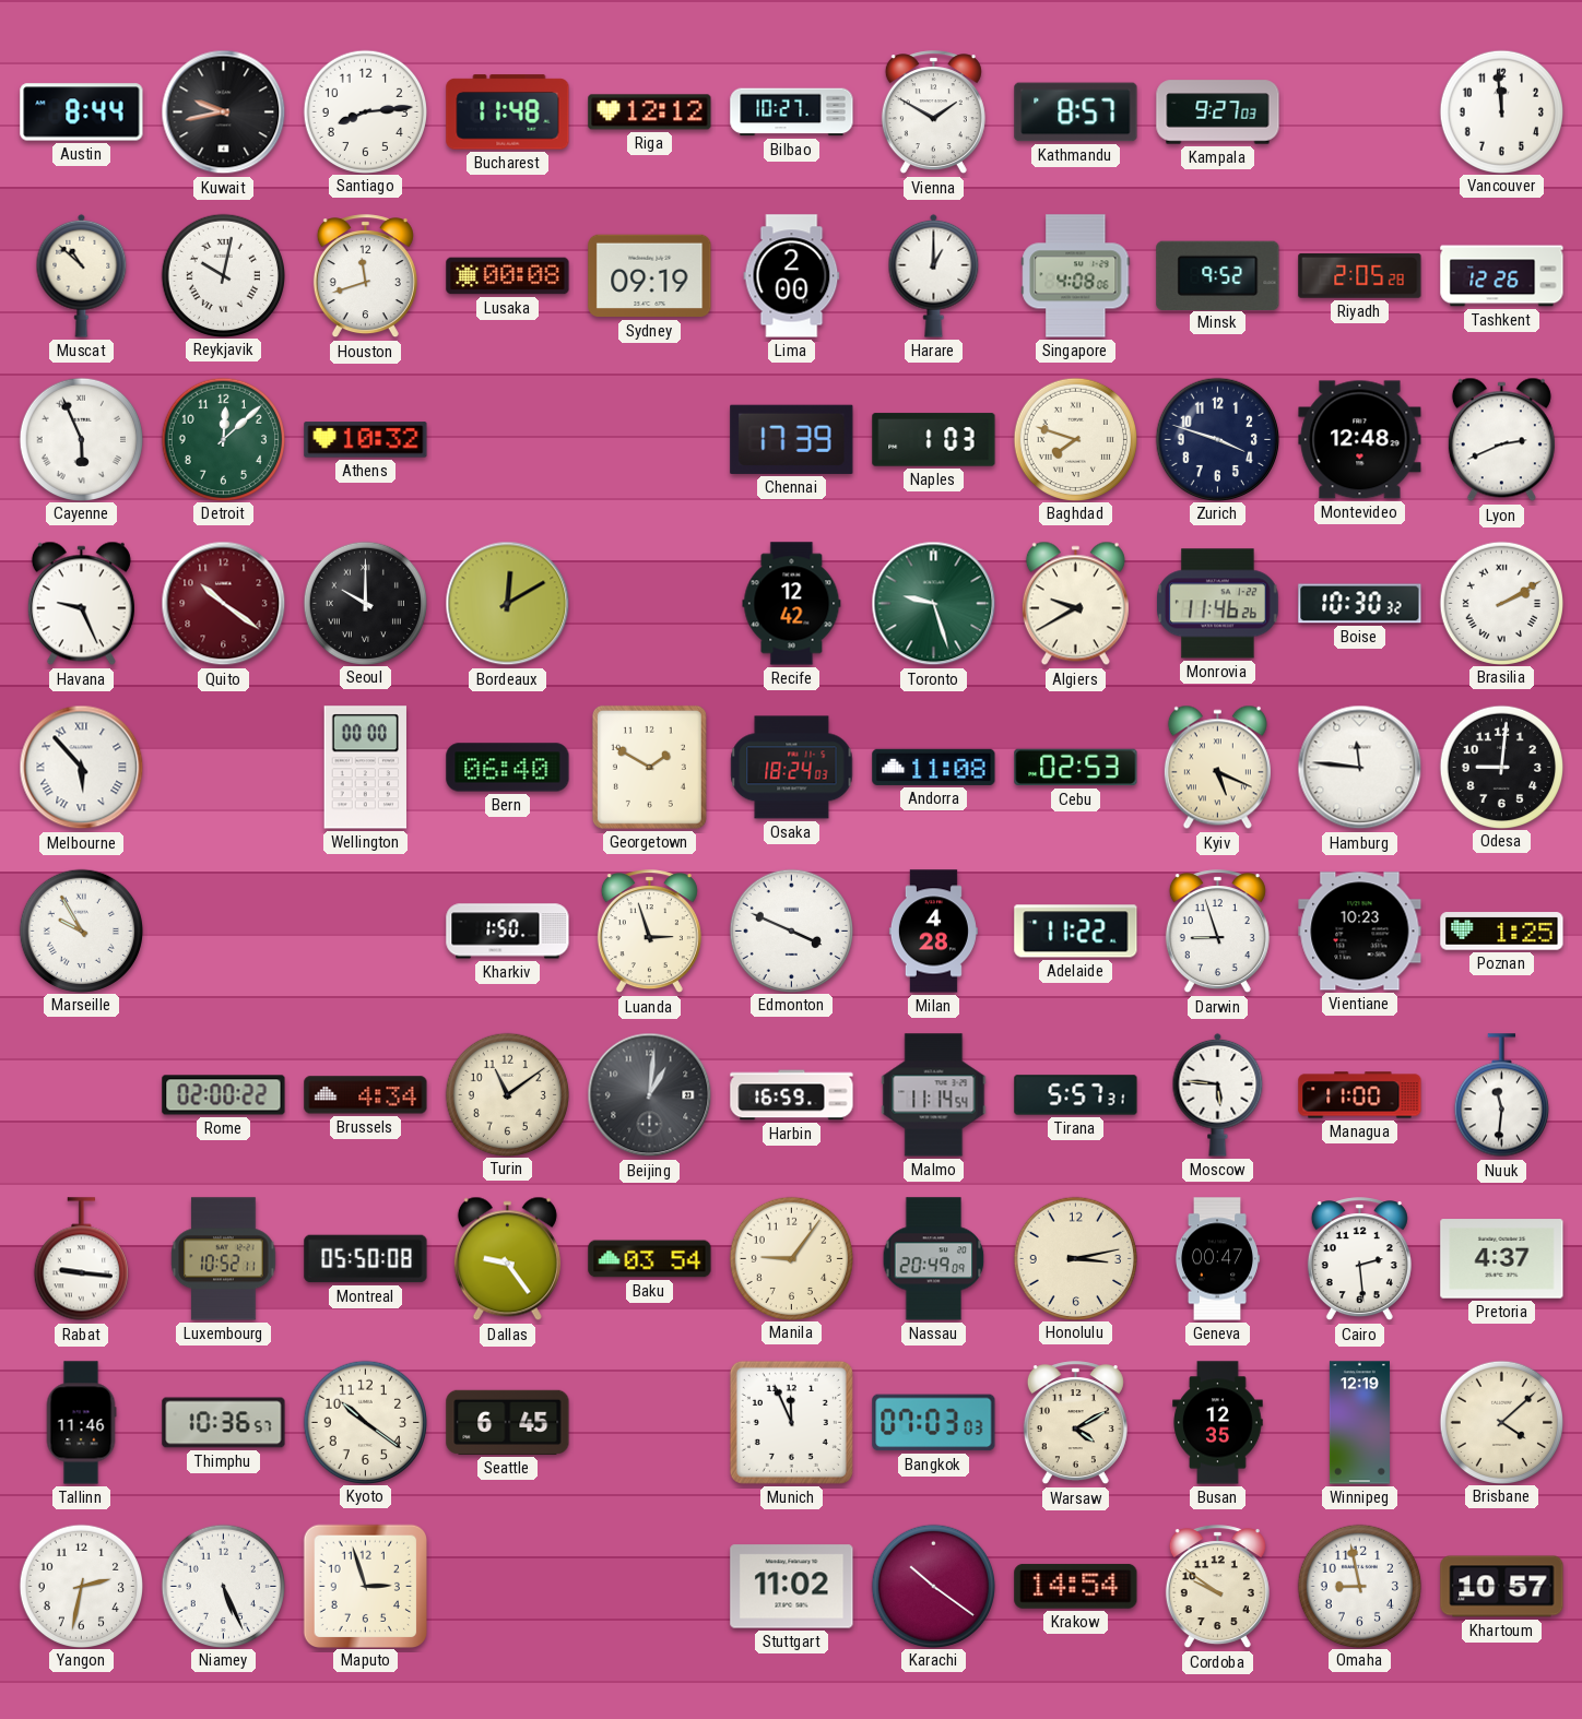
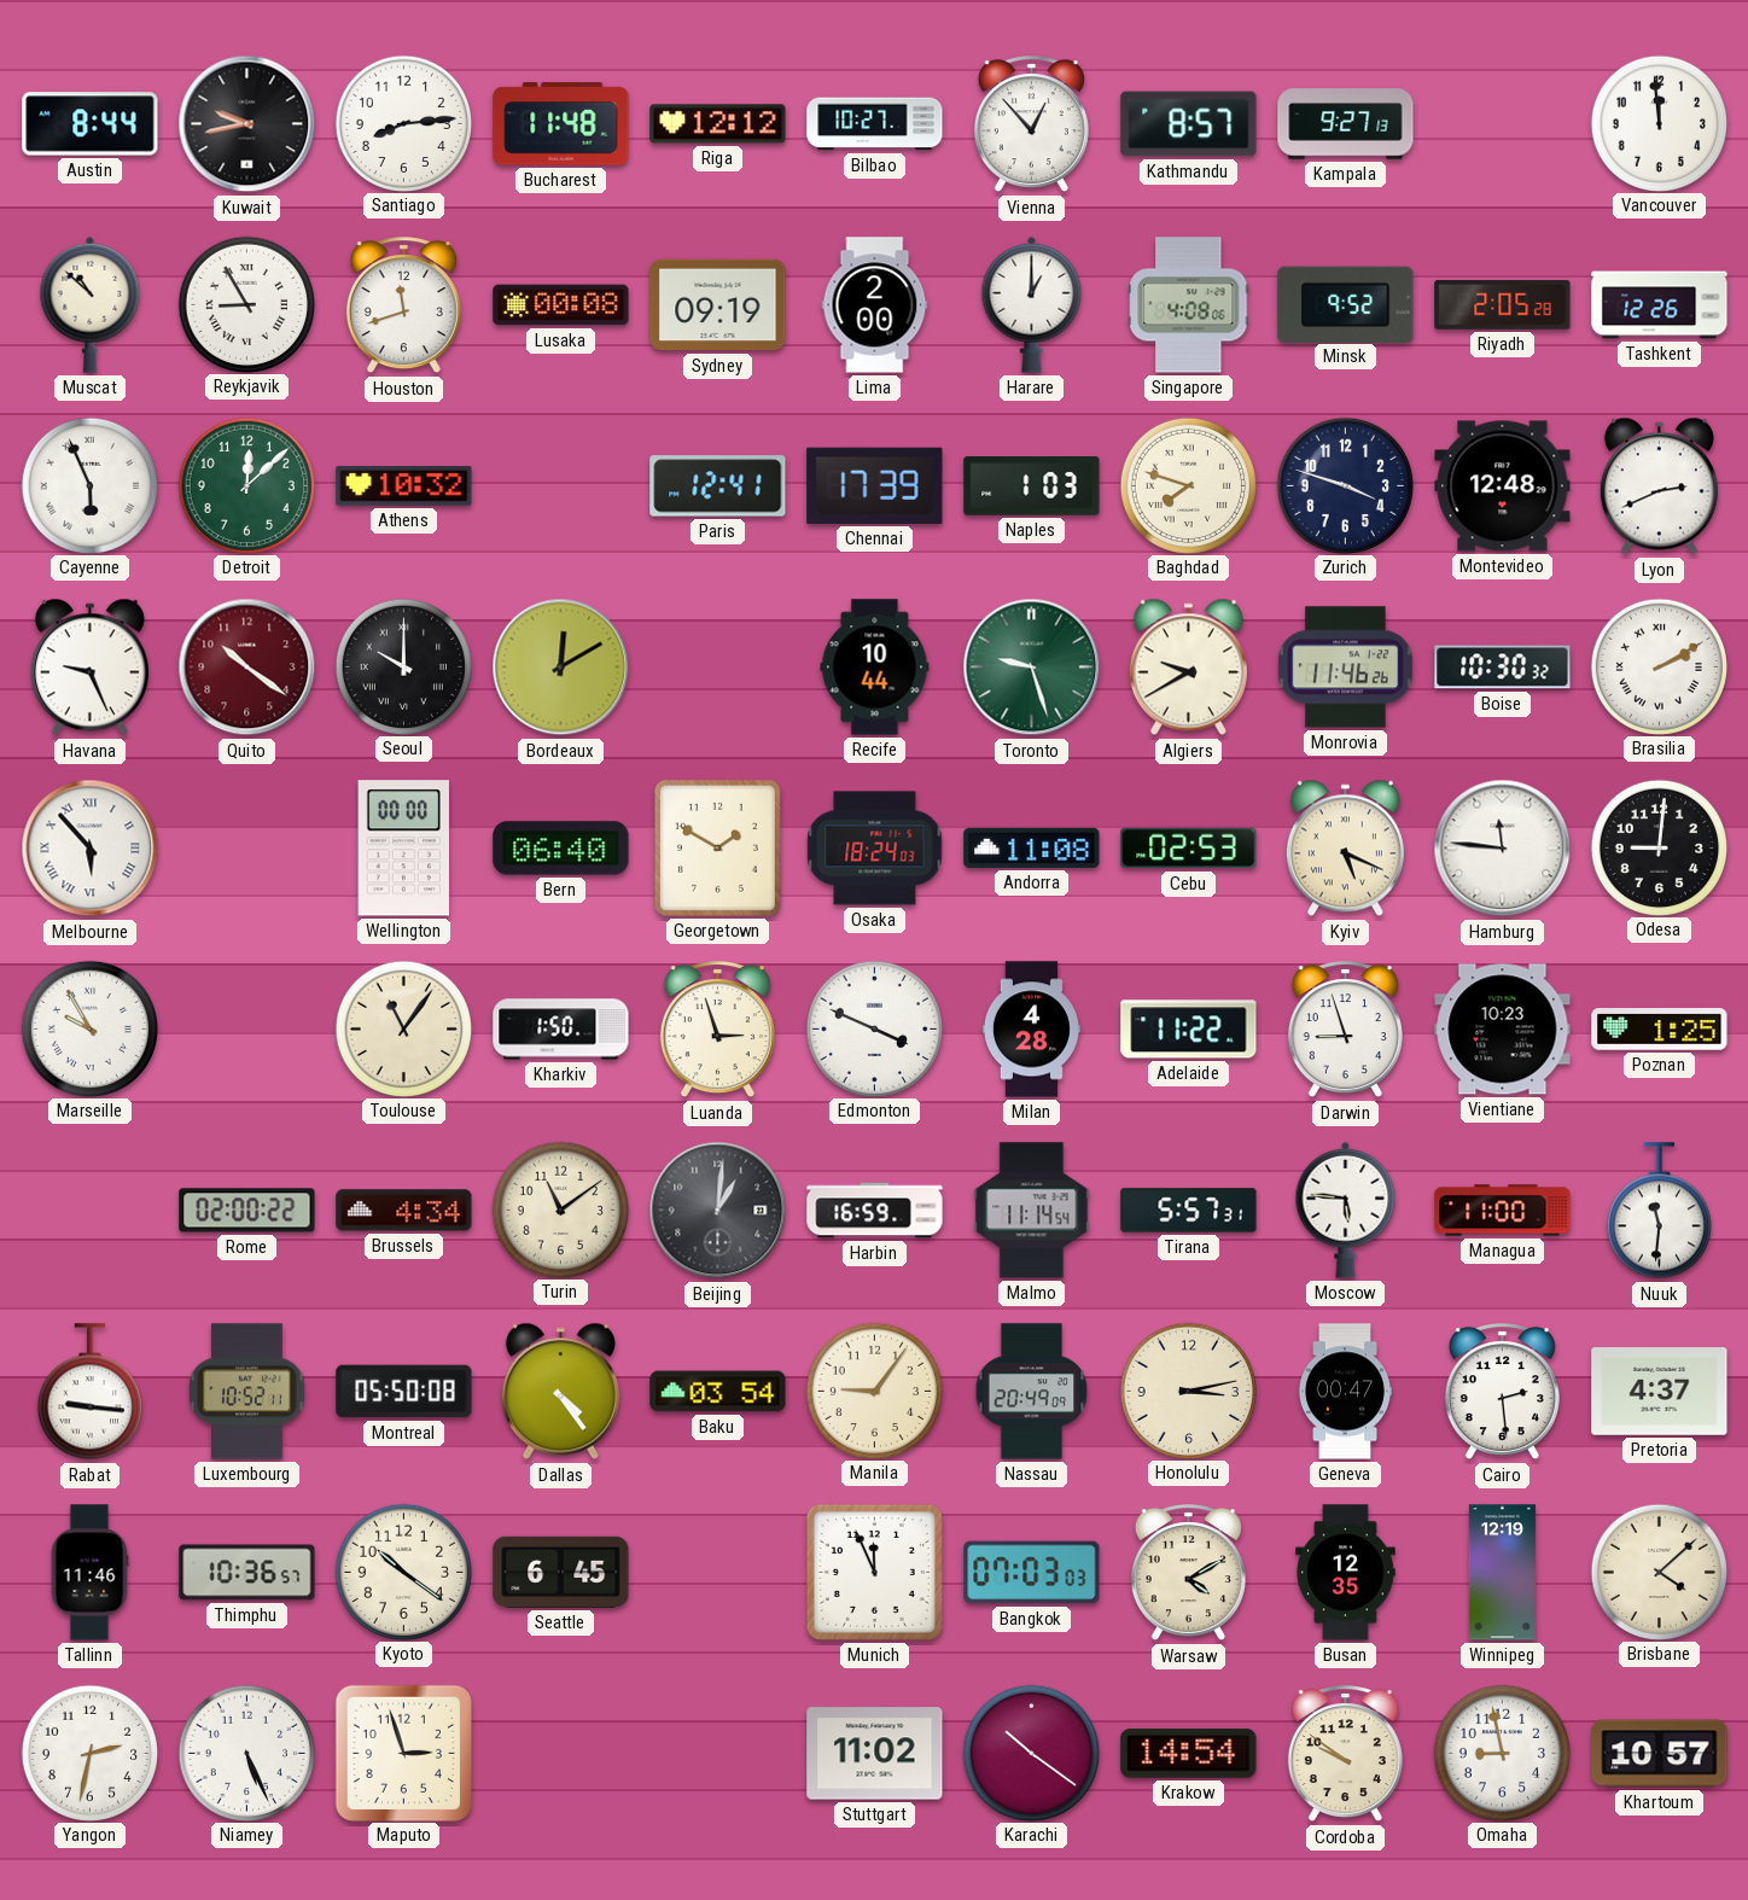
Vienna: 1:50 -> 12:53
Kampala: 9:27:03 -> 9:27:13
Reykjavik: 10:02 -> 8:55
Paris: none -> 12:41
Recife: 12:42 -> 10:44
Toulouse: none -> 11:06
Dallas: 9:24 -> 4:24
